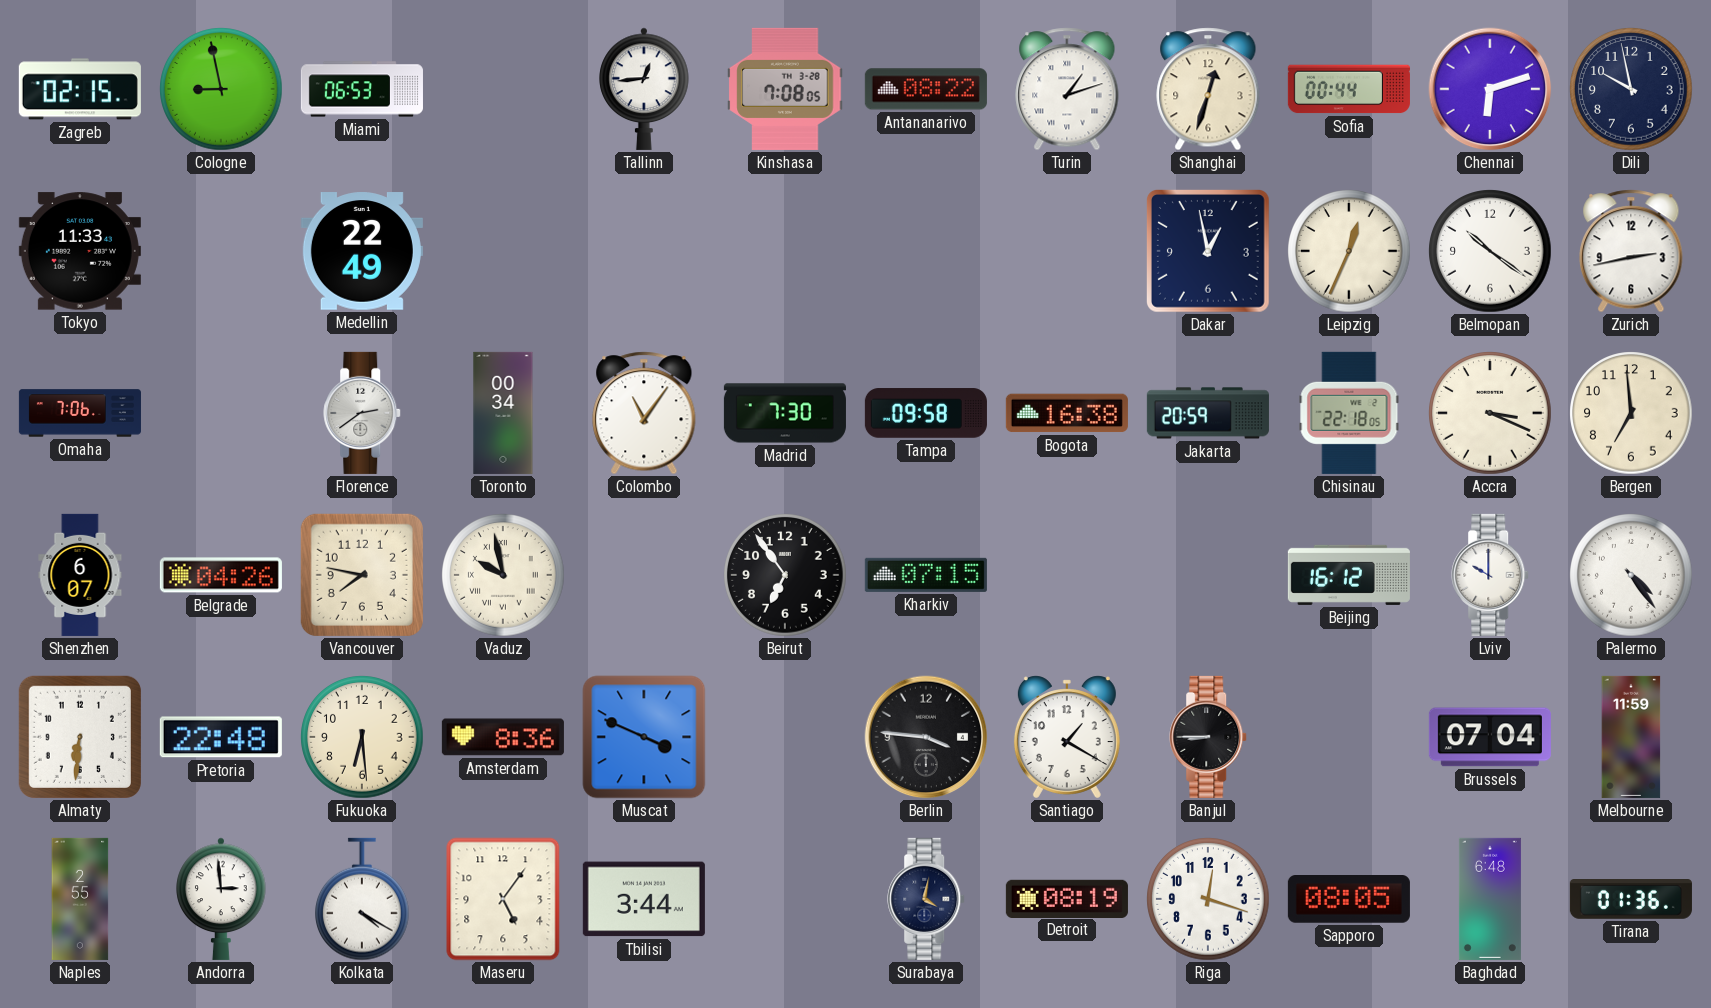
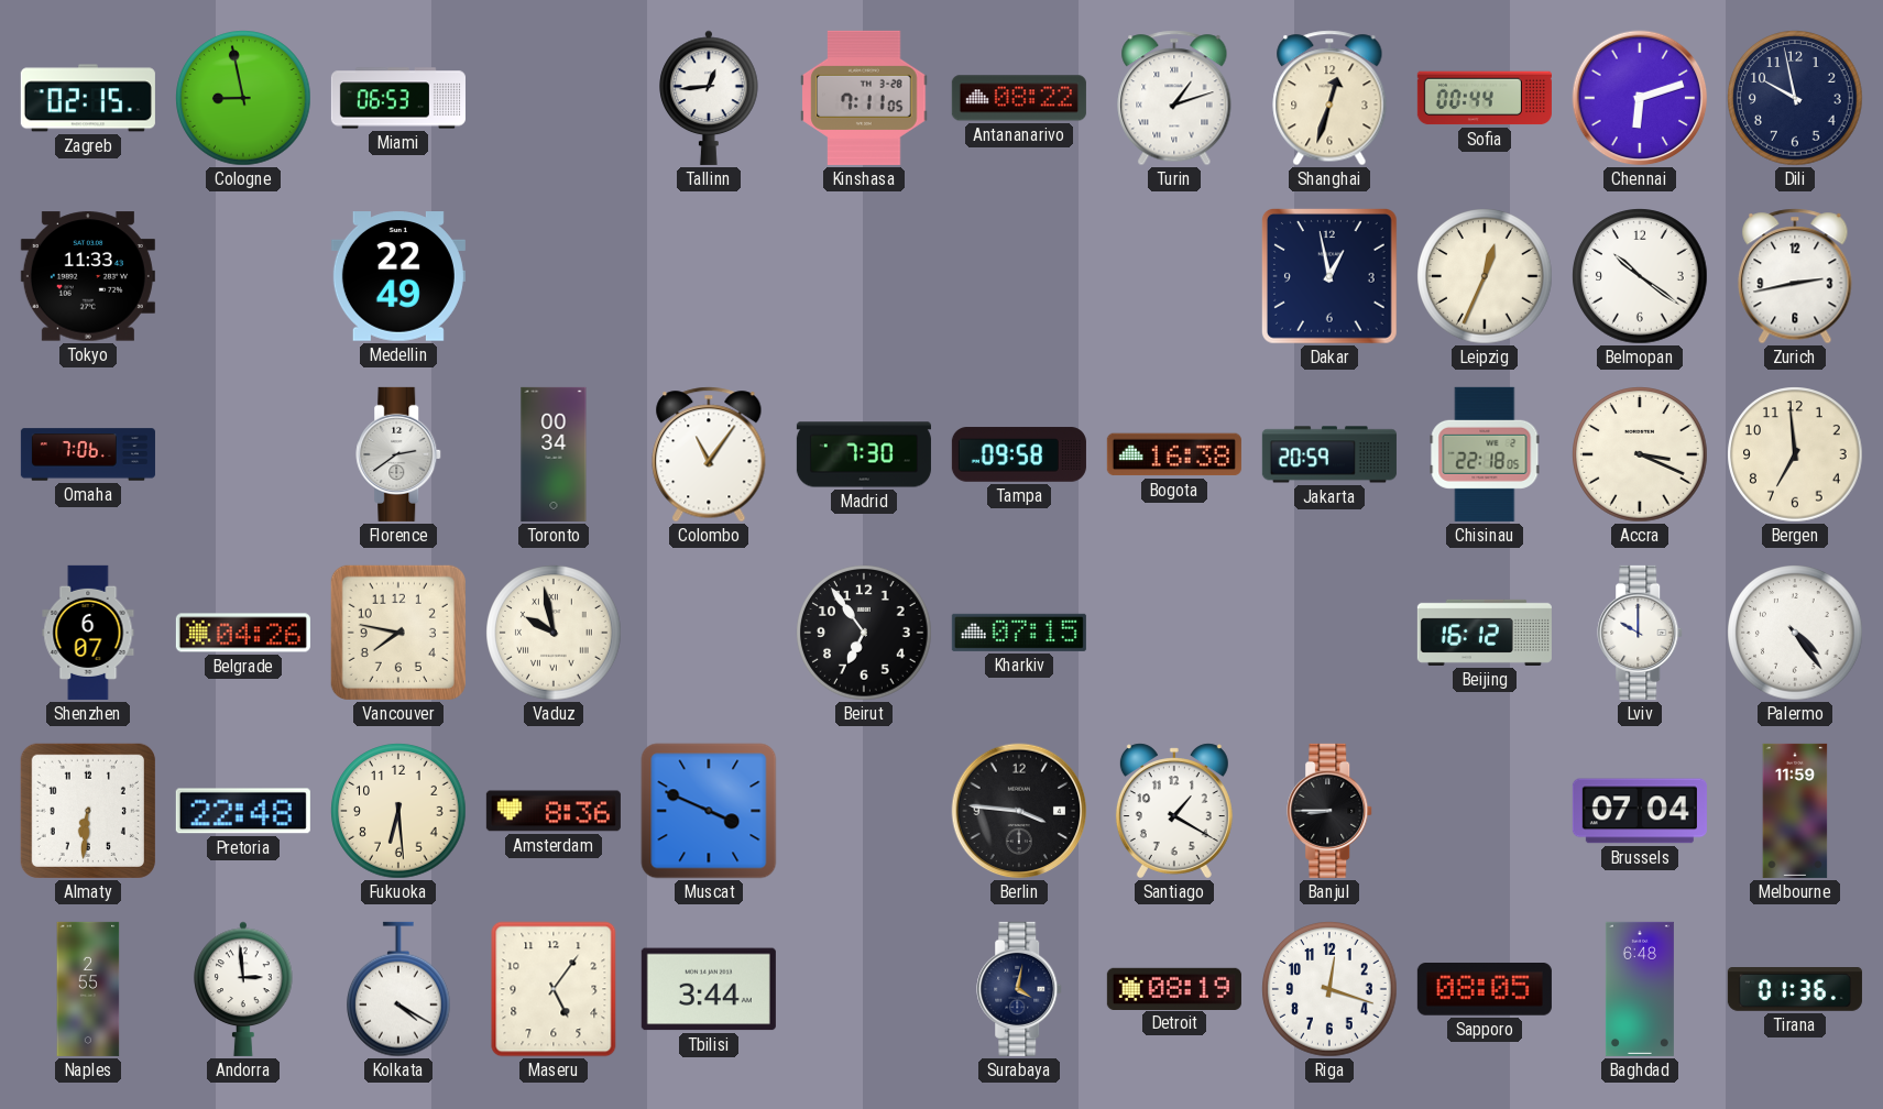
Kinshasa: 7:08 -> 7:11
